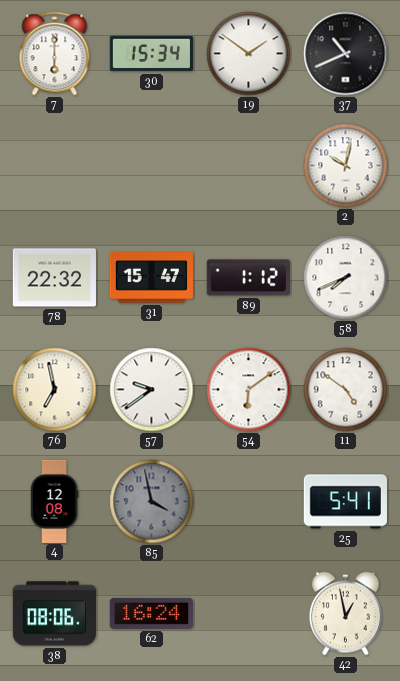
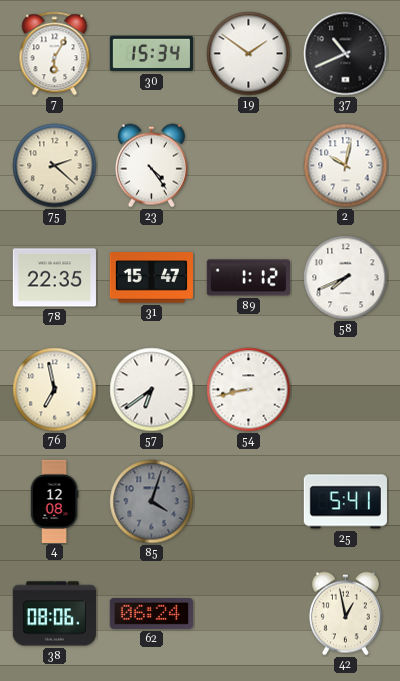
7: 6:00 -> 6:05
75: none -> 2:22
23: none -> 4:24
78: 22:32 -> 22:35
57: 9:39 -> 6:39
54: 6:09 -> 8:43
11: 4:51 -> none
85: 3:58 -> 4:03
62: 16:24 -> 06:24
